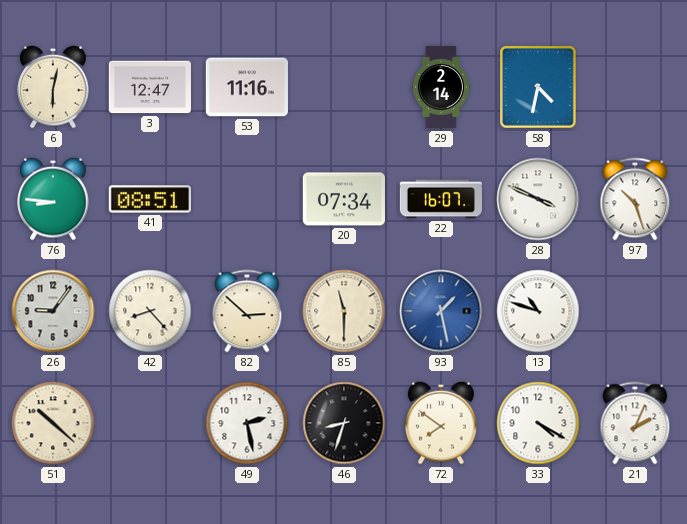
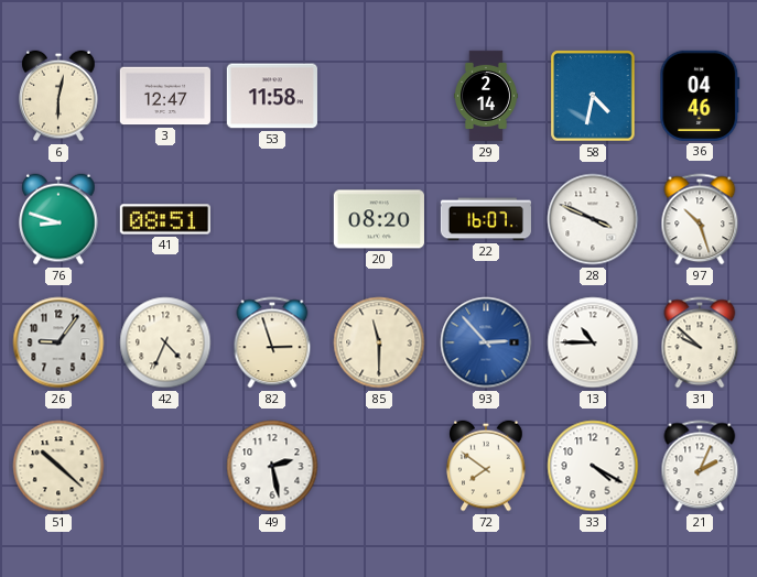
53: 11:16 -> 11:58
36: none -> 04:46
76: 8:46 -> 8:48
20: 07:34 -> 08:20
42: 8:23 -> 4:34
82: 2:52 -> 2:57
93: 1:28 -> 2:53
13: 10:48 -> 10:45
31: none -> 9:52
46: 8:33 -> none
